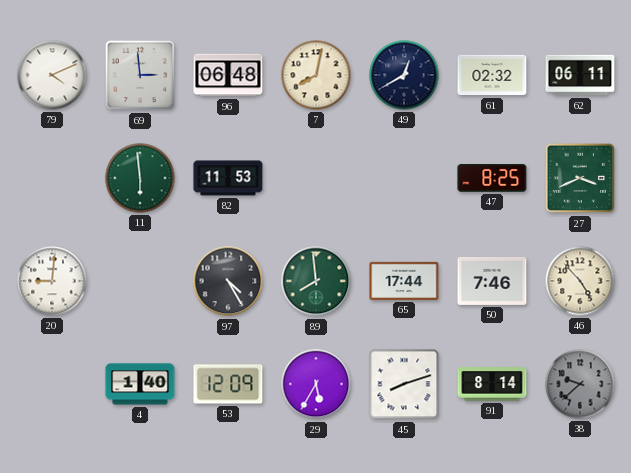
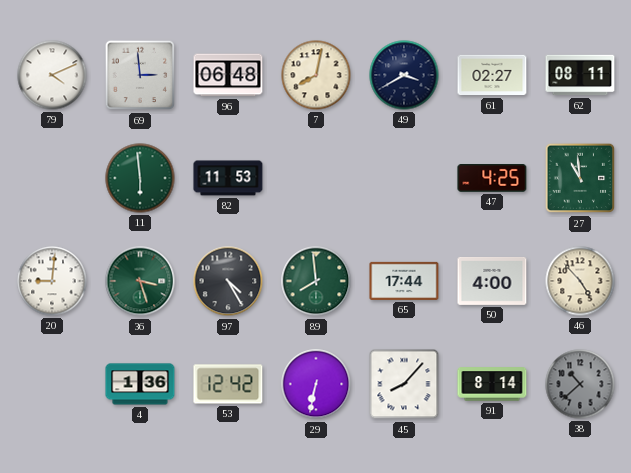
49: 12:40 -> 3:40
61: 02:32 -> 02:27
62: 06:11 -> 08:11
47: 8:25 -> 4:25
27: 3:41 -> 10:59
36: none -> 3:27
50: 7:46 -> 4:00
4: 1:40 -> 1:36
53: 12:09 -> 12:42
29: 5:35 -> 6:32
45: 8:12 -> 8:07
38: 9:38 -> 10:38
